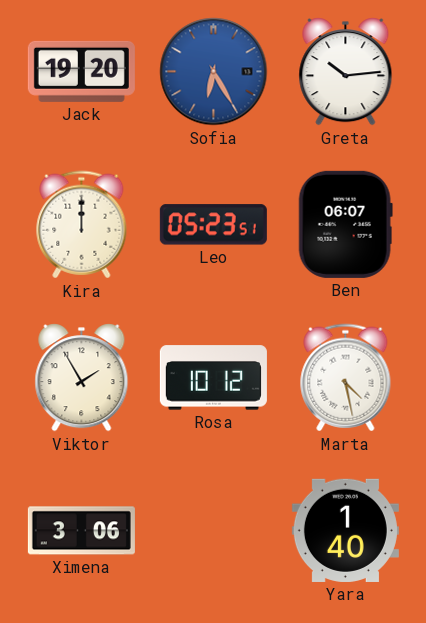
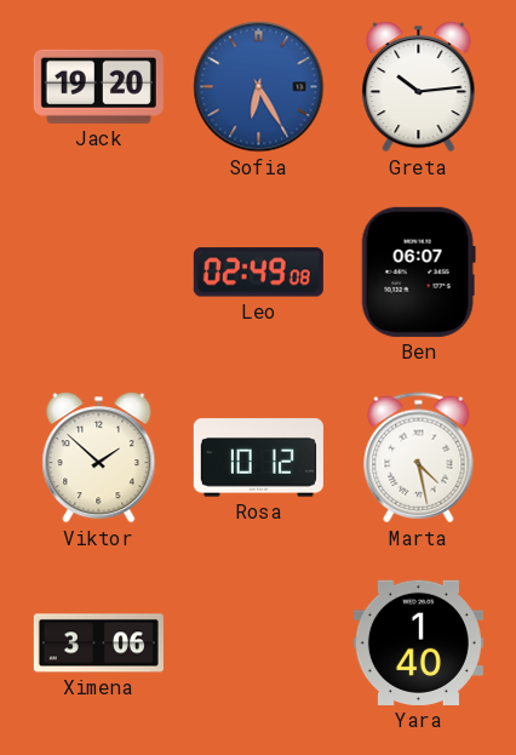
Kira: 12:00 -> none
Leo: 05:23 -> 02:49
Viktor: 1:55 -> 1:52
